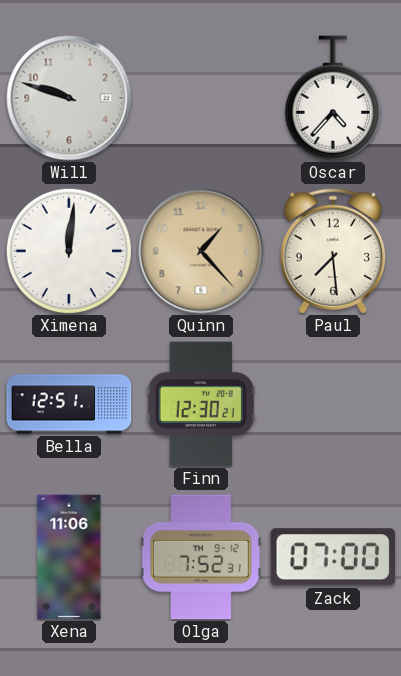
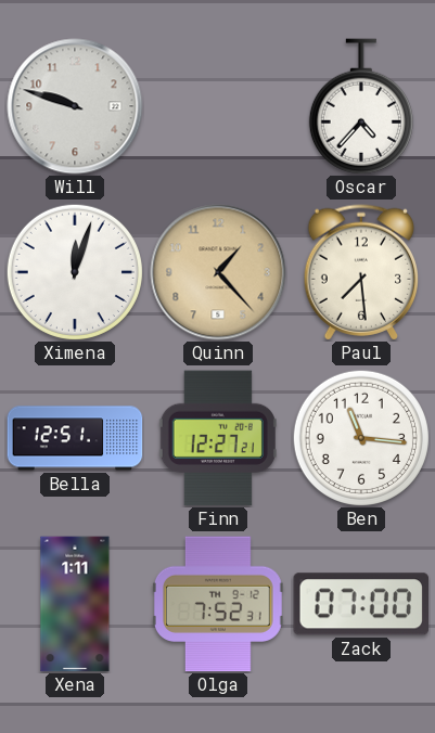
Ximena: 12:01 -> 12:03
Finn: 12:30 -> 12:27
Ben: none -> 11:16
Xena: 11:06 -> 1:11
